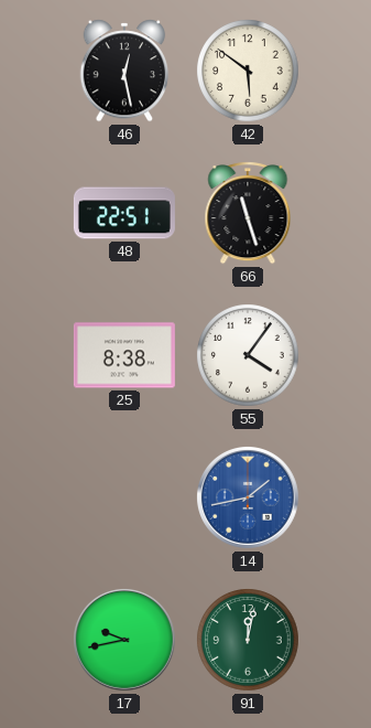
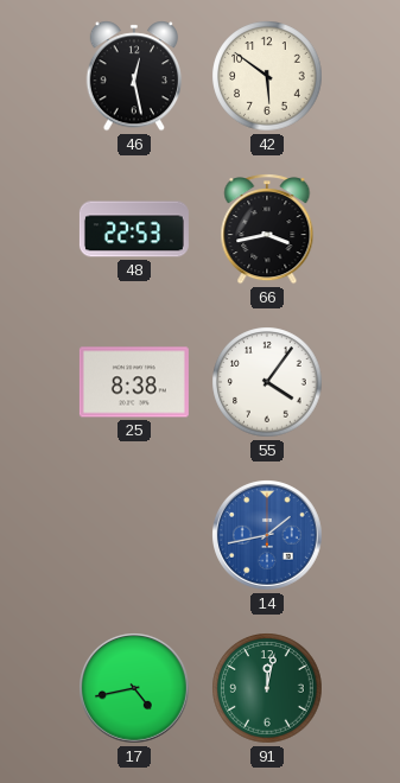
48: 22:51 -> 22:53
66: 11:27 -> 3:43
17: 9:43 -> 4:43
